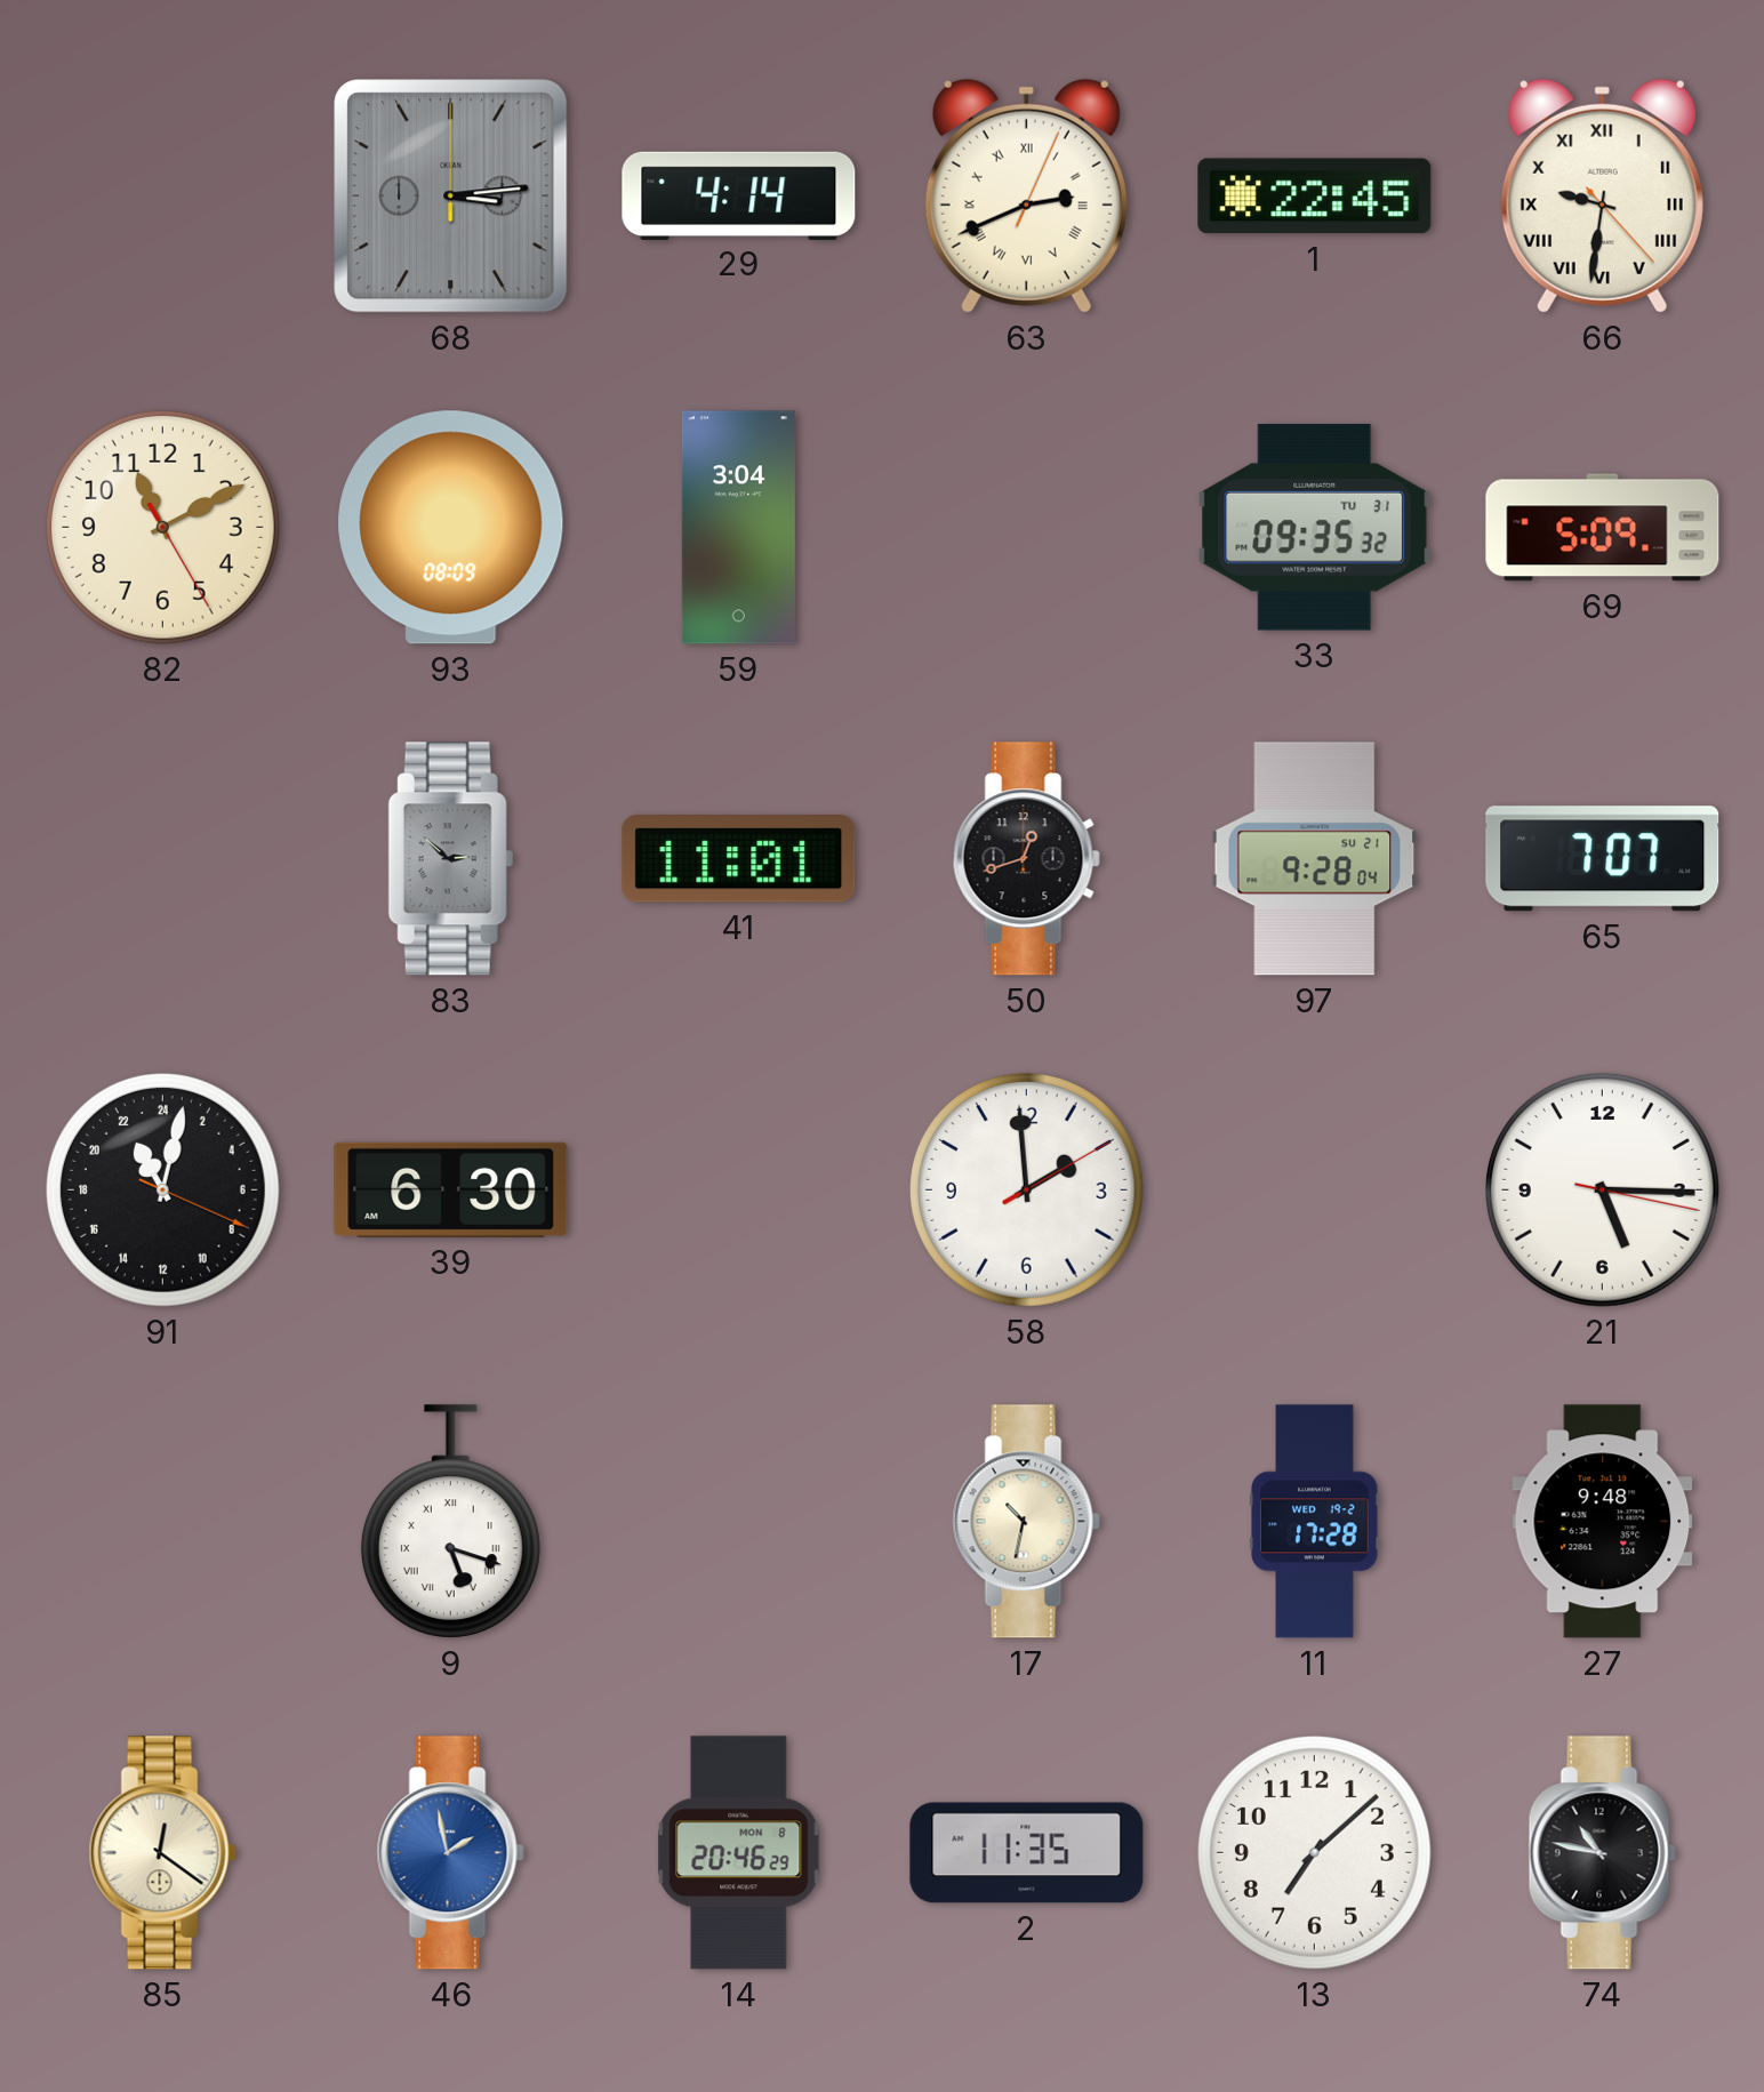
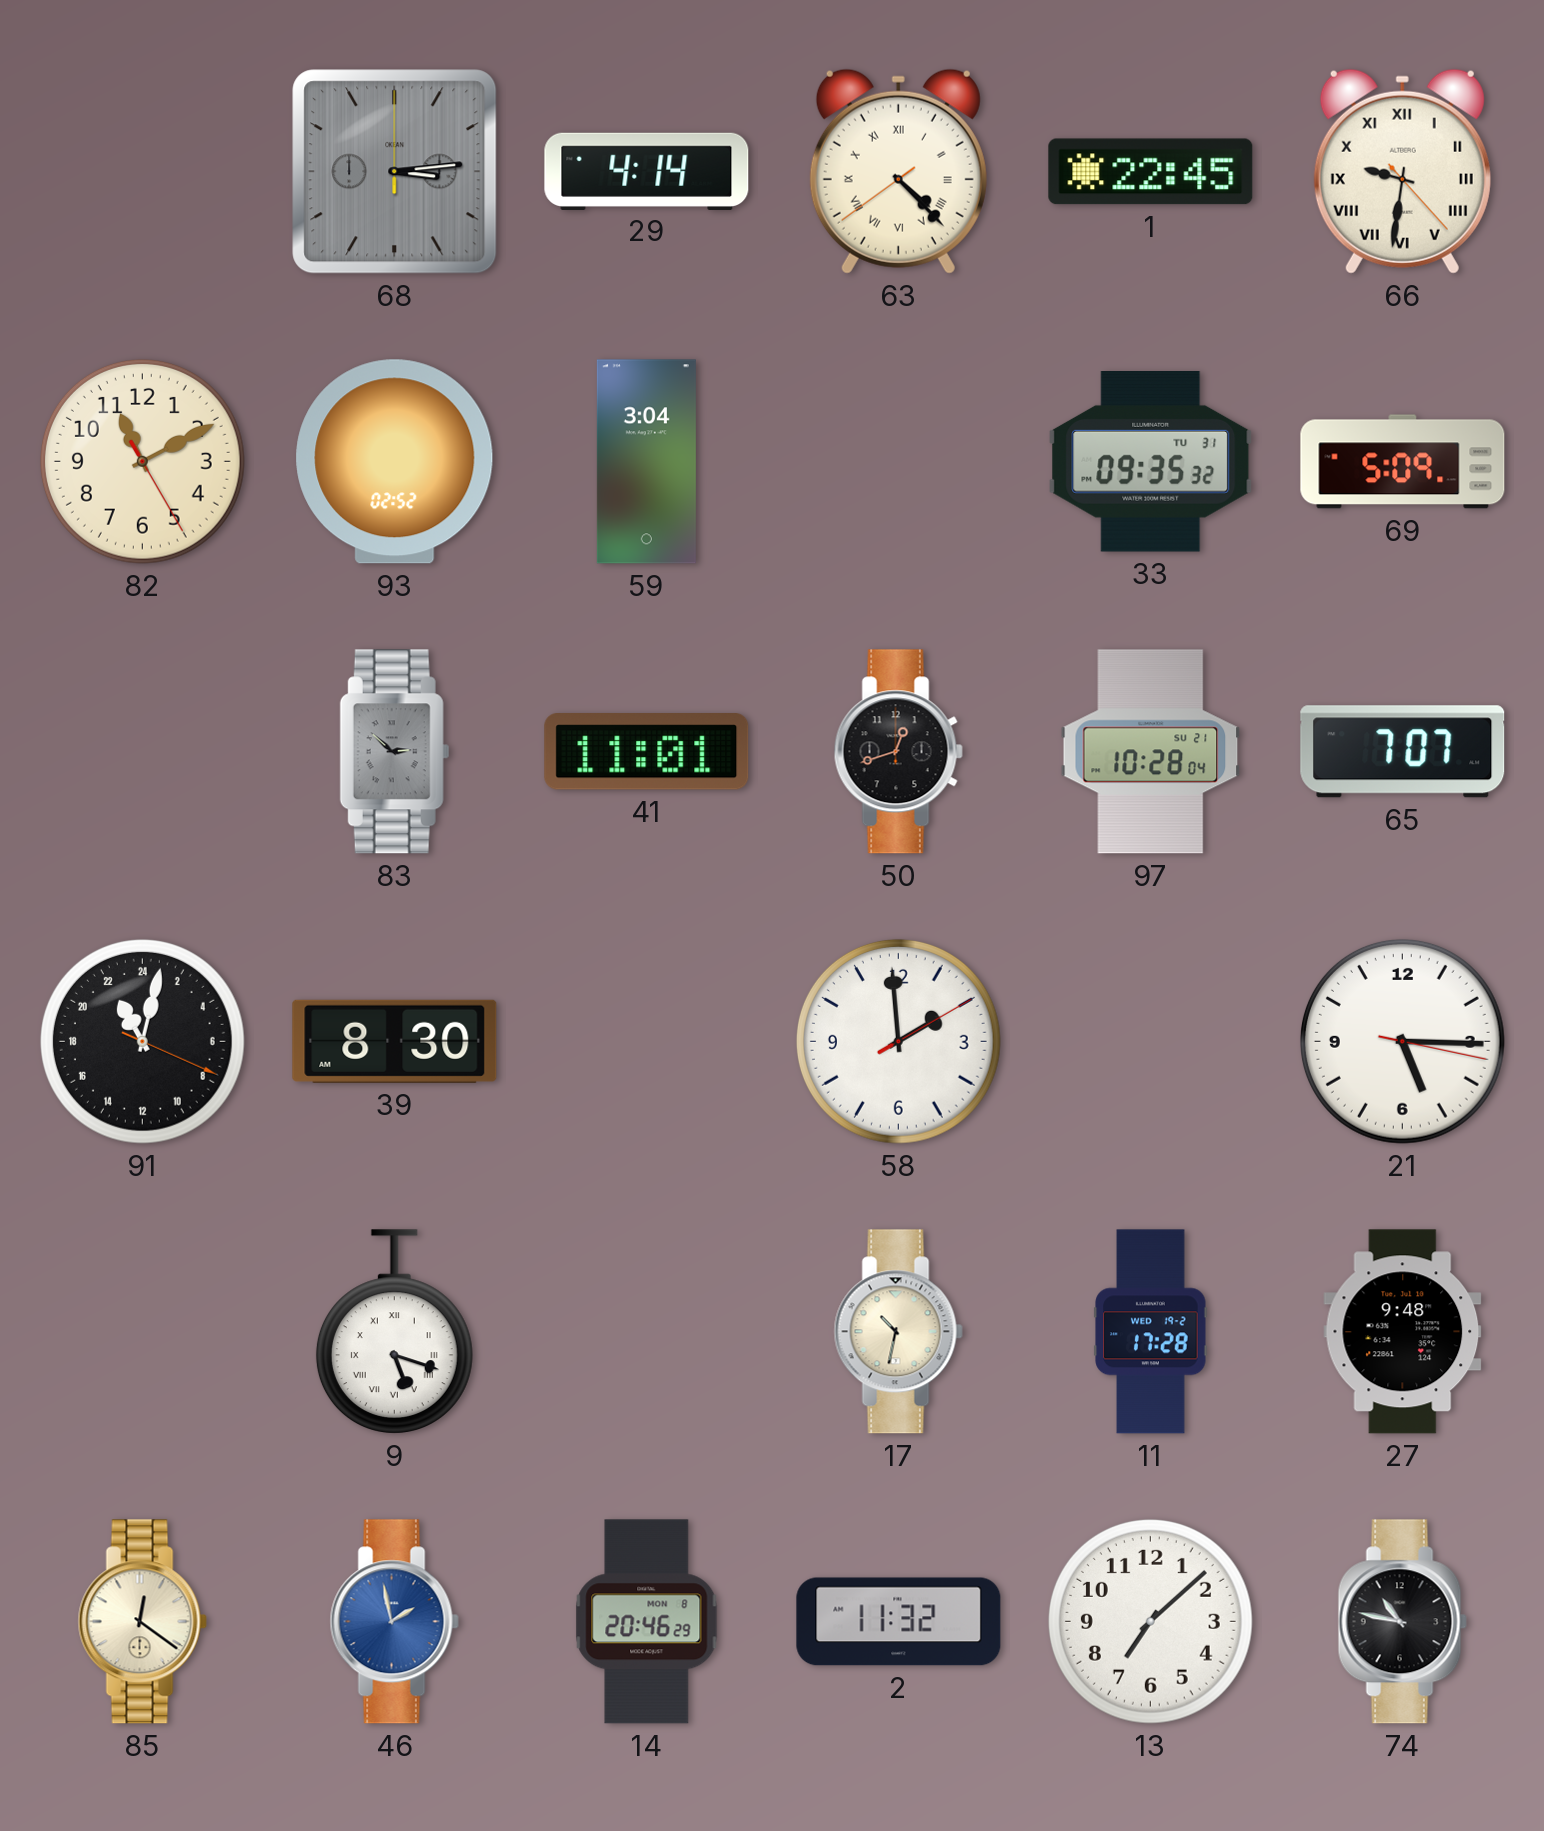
63: 2:41 -> 4:22
93: 08:09 -> 02:52
97: 9:28 -> 10:28
39: 6:30 -> 8:30
2: 11:35 -> 11:32
